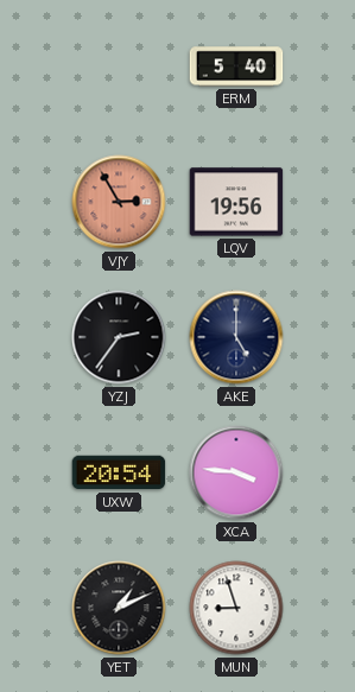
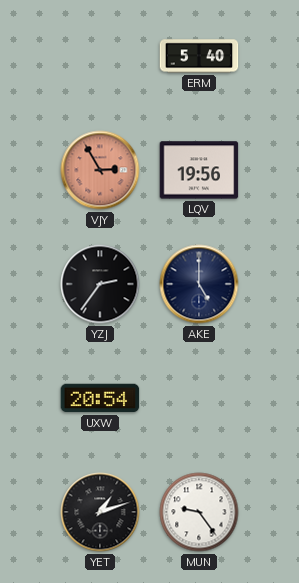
XCA: 3:46 -> none
YET: 1:11 -> 1:12
MUN: 8:57 -> 9:24
